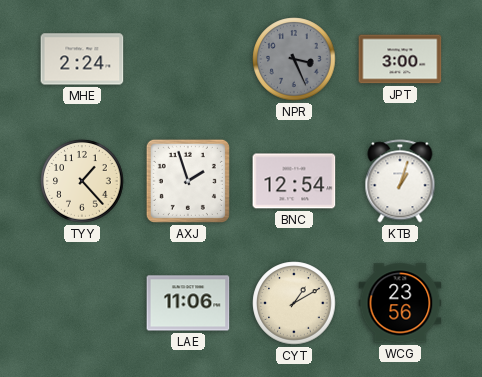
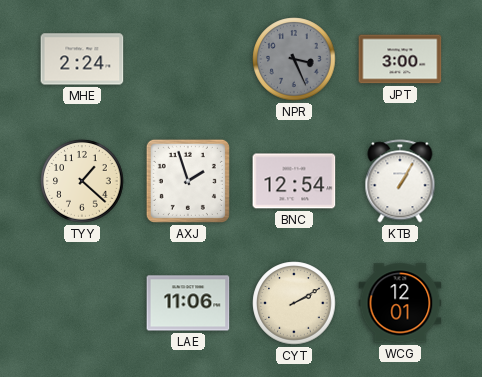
TYY: 1:23 -> 1:22
KTB: 1:03 -> 1:05
CYT: 1:10 -> 2:10
WCG: 23:56 -> 12:01
